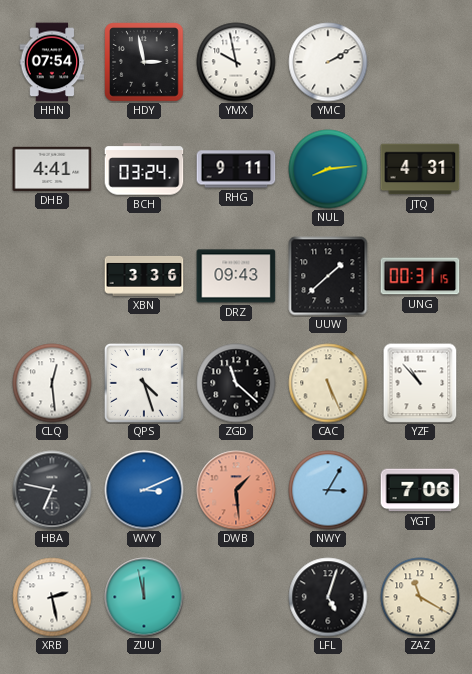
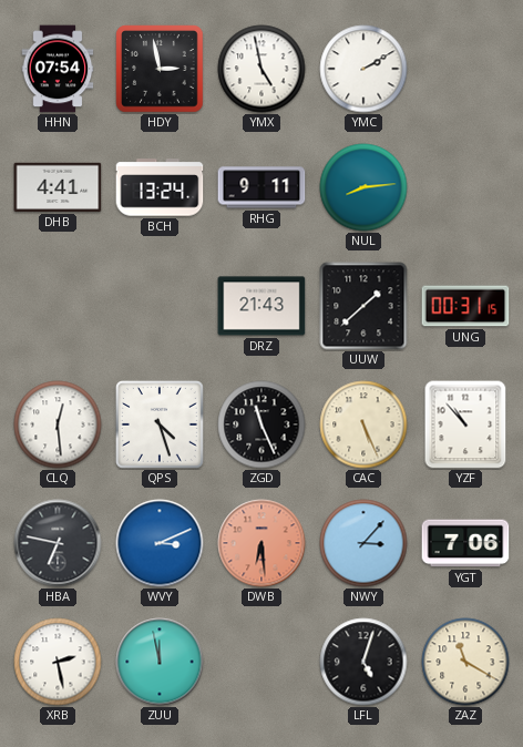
YMX: 9:58 -> 4:58
BCH: 03:24 -> 13:24
JTQ: 4:31 -> none
XBN: 3:36 -> none
DRZ: 09:43 -> 21:43
ZGD: 11:22 -> 11:26
DWB: 1:29 -> 6:29
NWY: 3:05 -> 3:07
